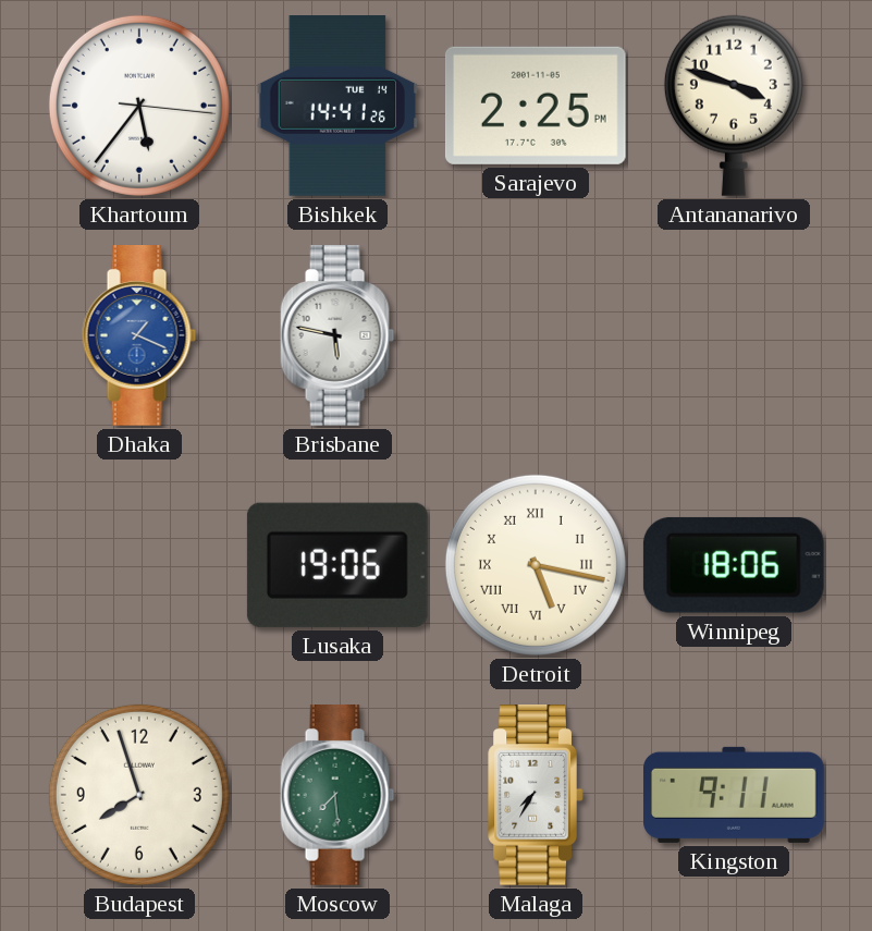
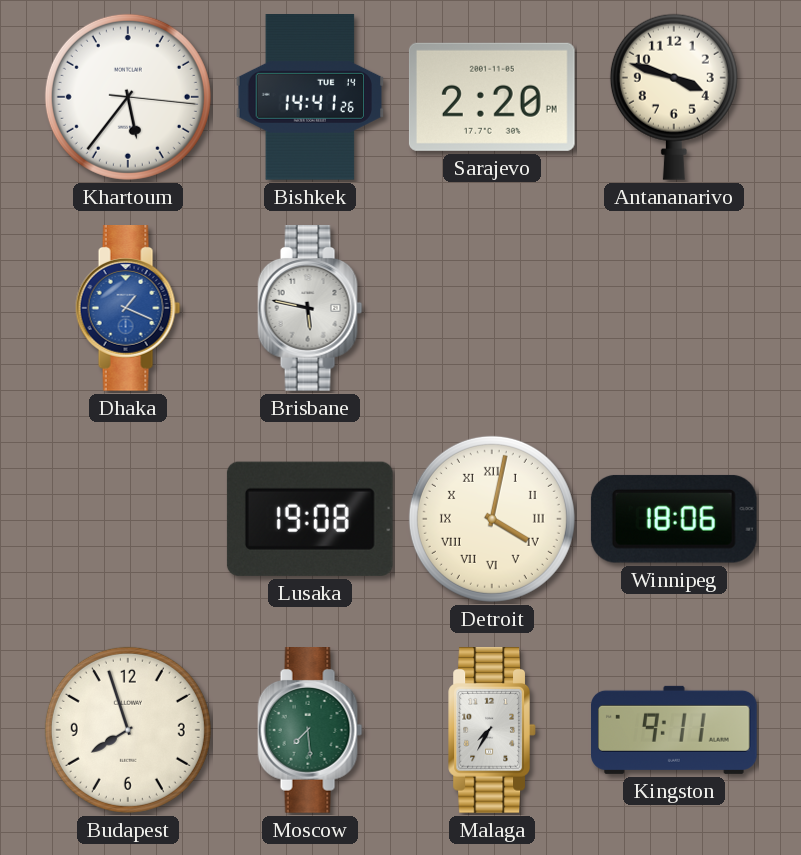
Sarajevo: 2:25 -> 2:20
Lusaka: 19:06 -> 19:08
Detroit: 5:17 -> 4:02
